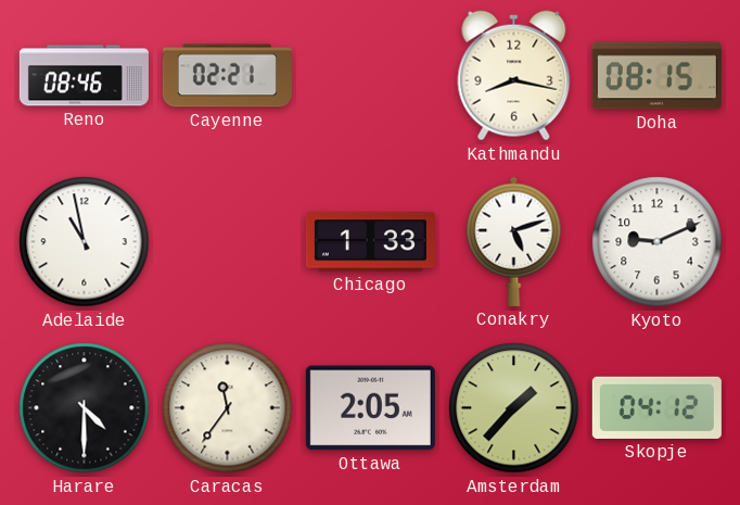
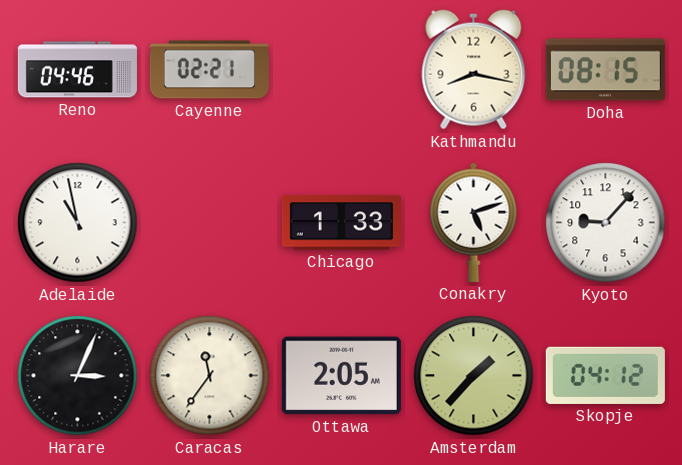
Reno: 08:46 -> 04:46
Kyoto: 9:11 -> 9:07
Harare: 4:30 -> 3:04
